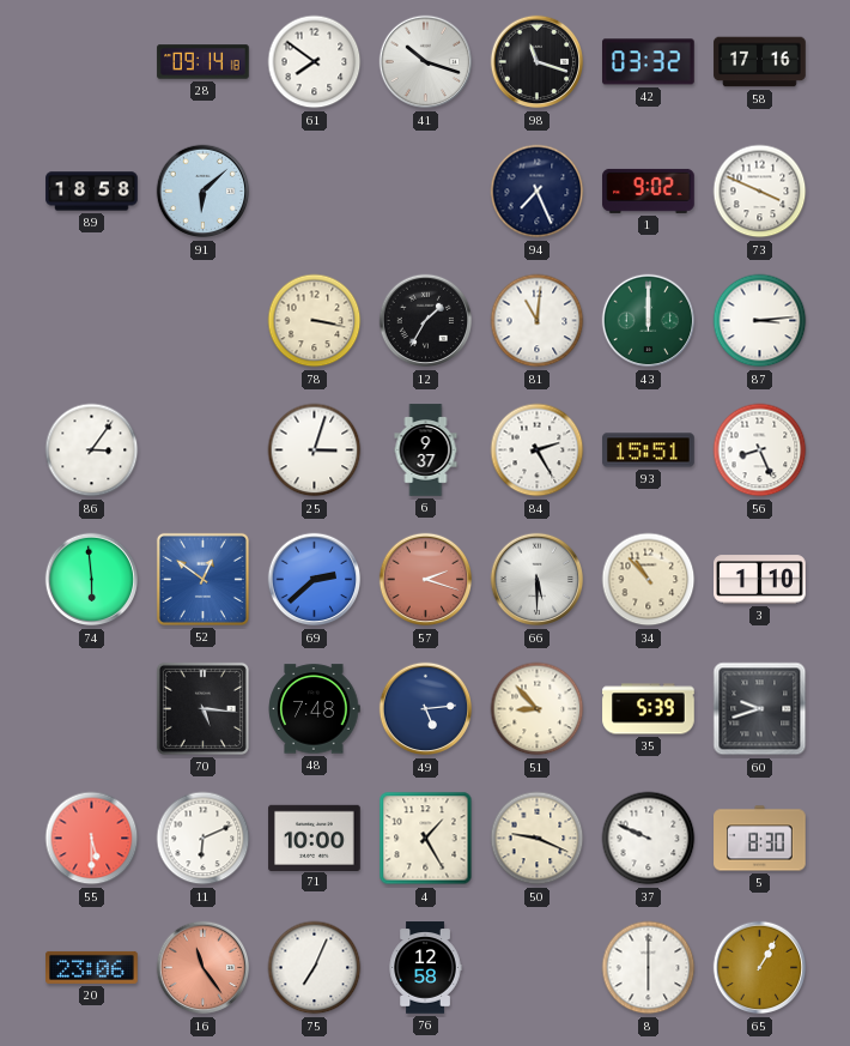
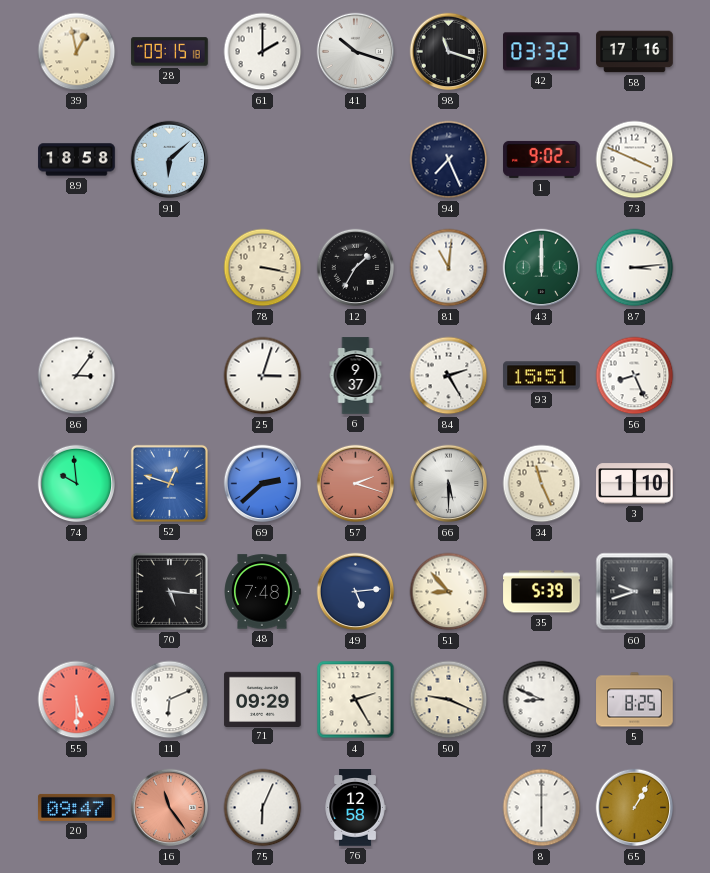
39: none -> 12:58
28: 09:14 -> 09:15
61: 7:51 -> 2:00
74: 5:59 -> 9:59
52: 12:51 -> 12:48
34: 10:53 -> 11:26
71: 10:00 -> 09:29
4: 1:25 -> 2:25
37: 9:49 -> 8:49
5: 8:30 -> 8:25
20: 23:06 -> 09:47
75: 7:04 -> 6:04
